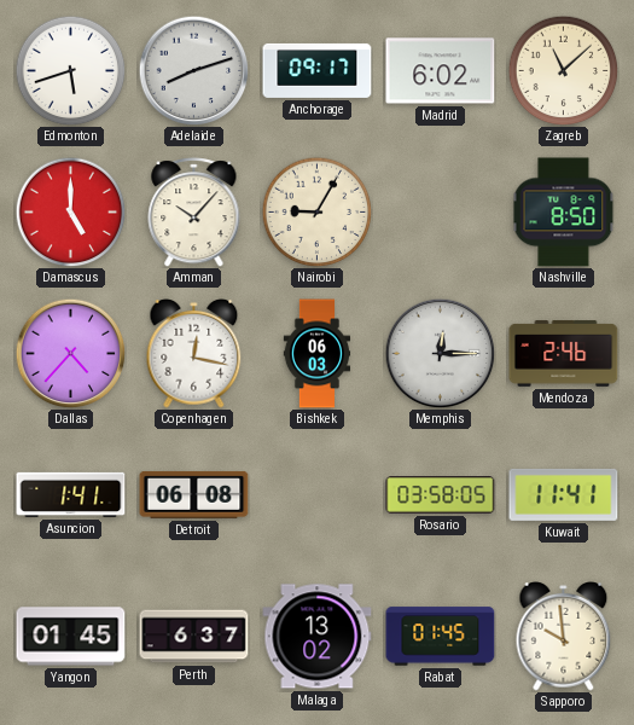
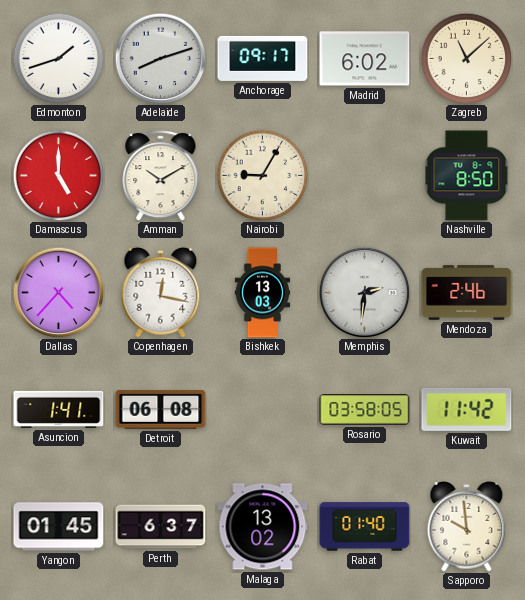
Edmonton: 5:42 -> 1:42
Amman: 10:07 -> 10:10
Bishkek: 06:03 -> 13:03
Memphis: 12:15 -> 2:31
Kuwait: 11:41 -> 11:42
Rabat: 01:45 -> 01:40
